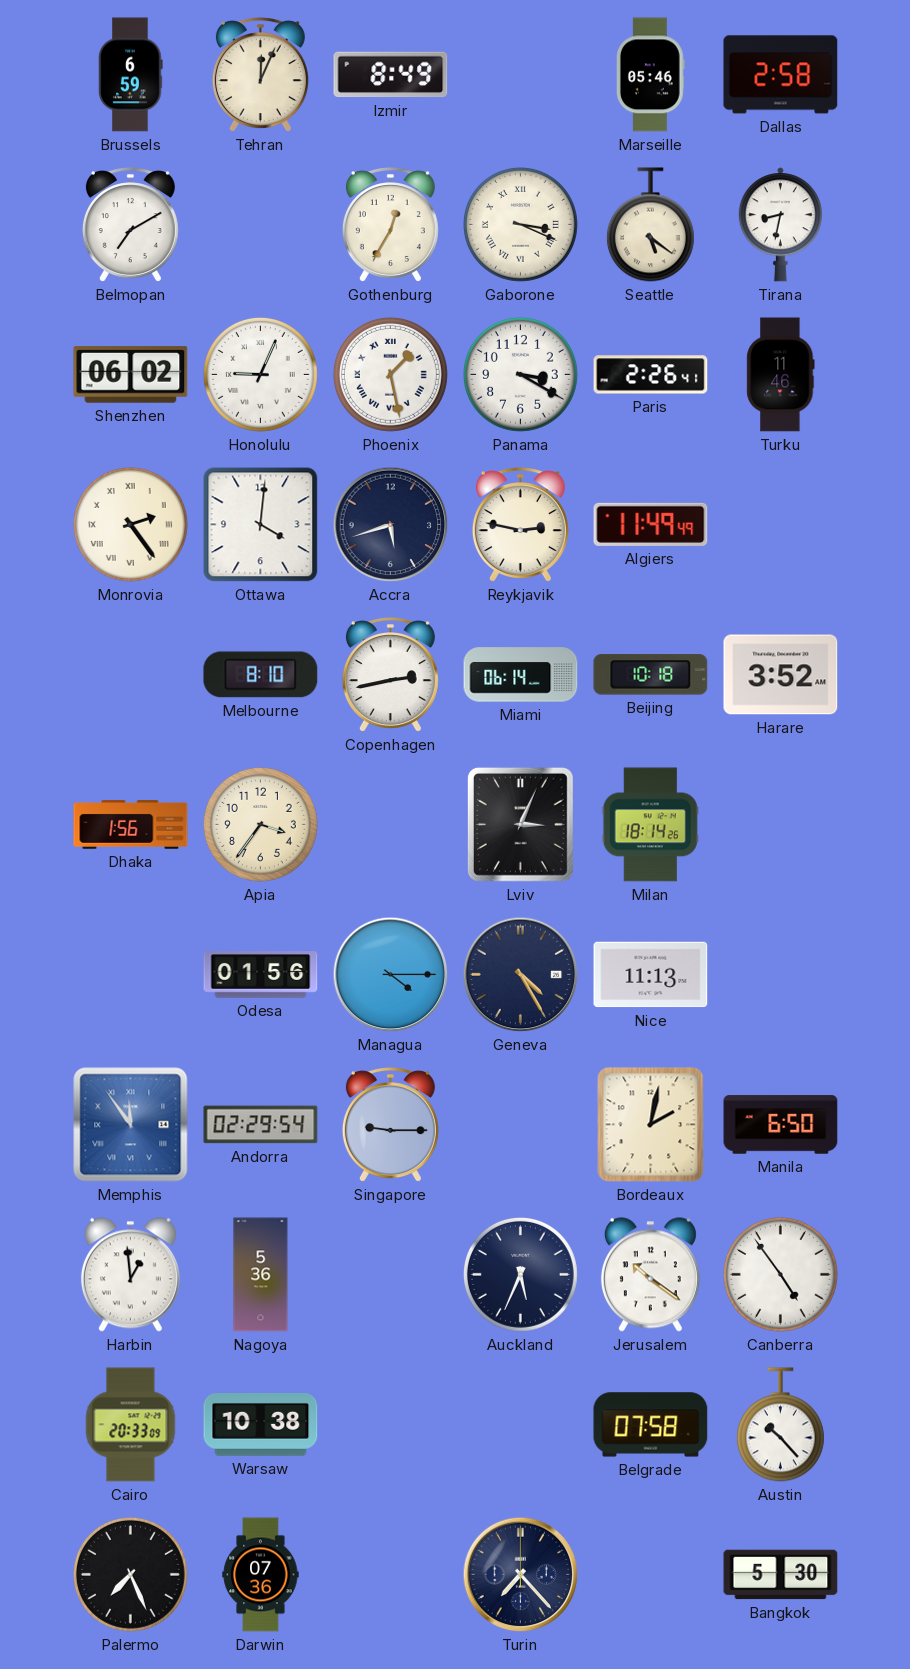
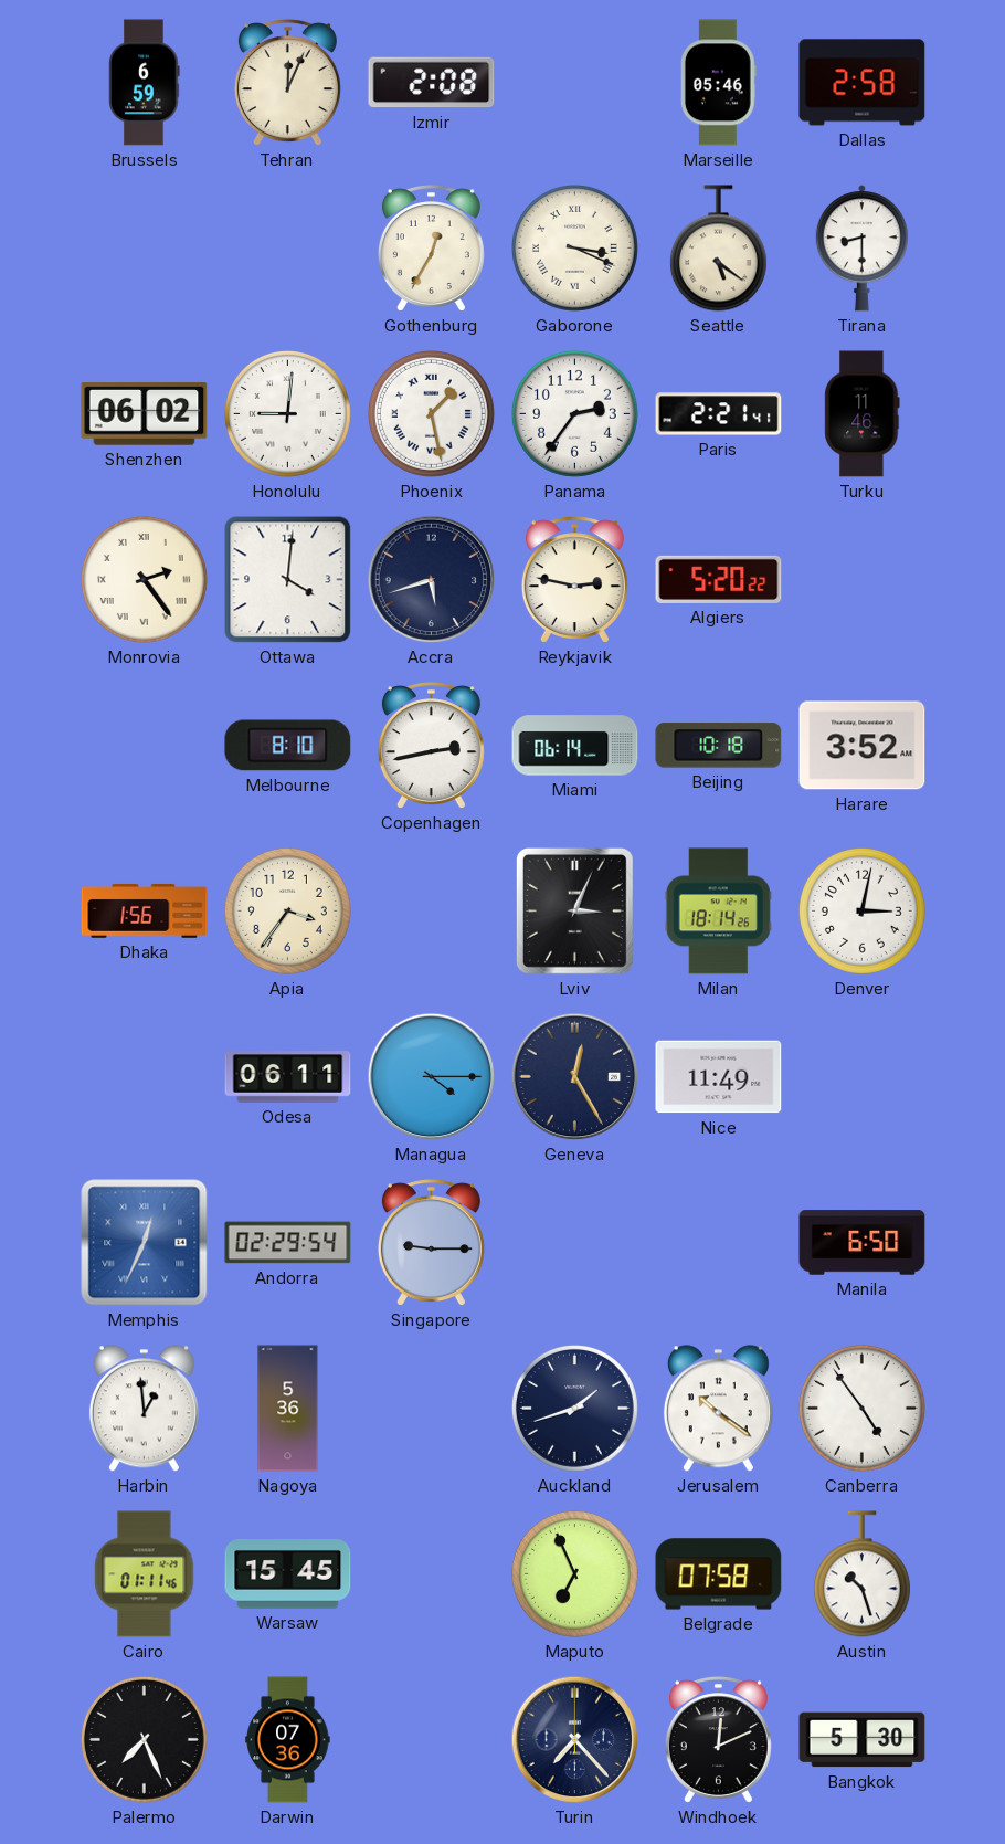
Izmir: 8:49 -> 2:08
Belmopan: 7:10 -> none
Tirana: 8:32 -> 8:30
Honolulu: 9:04 -> 9:01
Panama: 3:20 -> 2:36
Paris: 2:26 -> 2:21
Algiers: 11:49 -> 5:20
Denver: none -> 3:02
Odesa: 01:56 -> 06:11
Geneva: 4:25 -> 12:25
Nice: 11:13 -> 11:49
Memphis: 11:54 -> 12:34
Bordeaux: 2:02 -> none
Auckland: 5:34 -> 1:42
Cairo: 20:33 -> 01:11
Warsaw: 10:38 -> 15:45
Maputo: none -> 6:56
Austin: 10:23 -> 10:27
Windhoek: none -> 12:11
